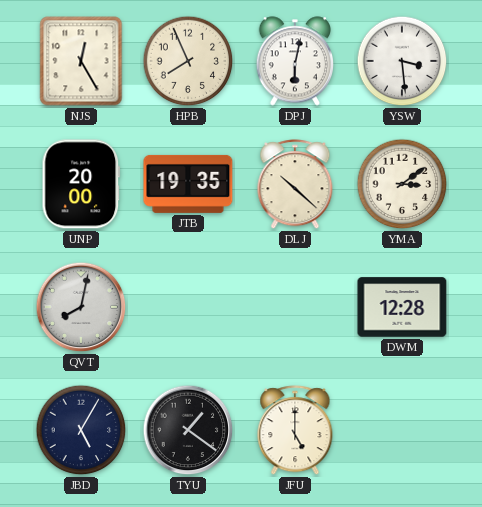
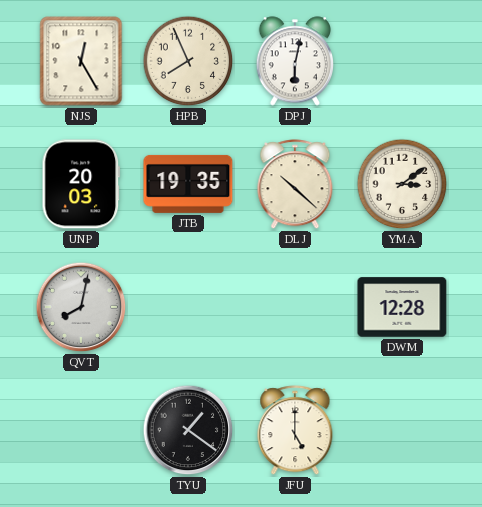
YSW: 3:29 -> none
UNP: 20:00 -> 20:03
JBD: 5:05 -> none
